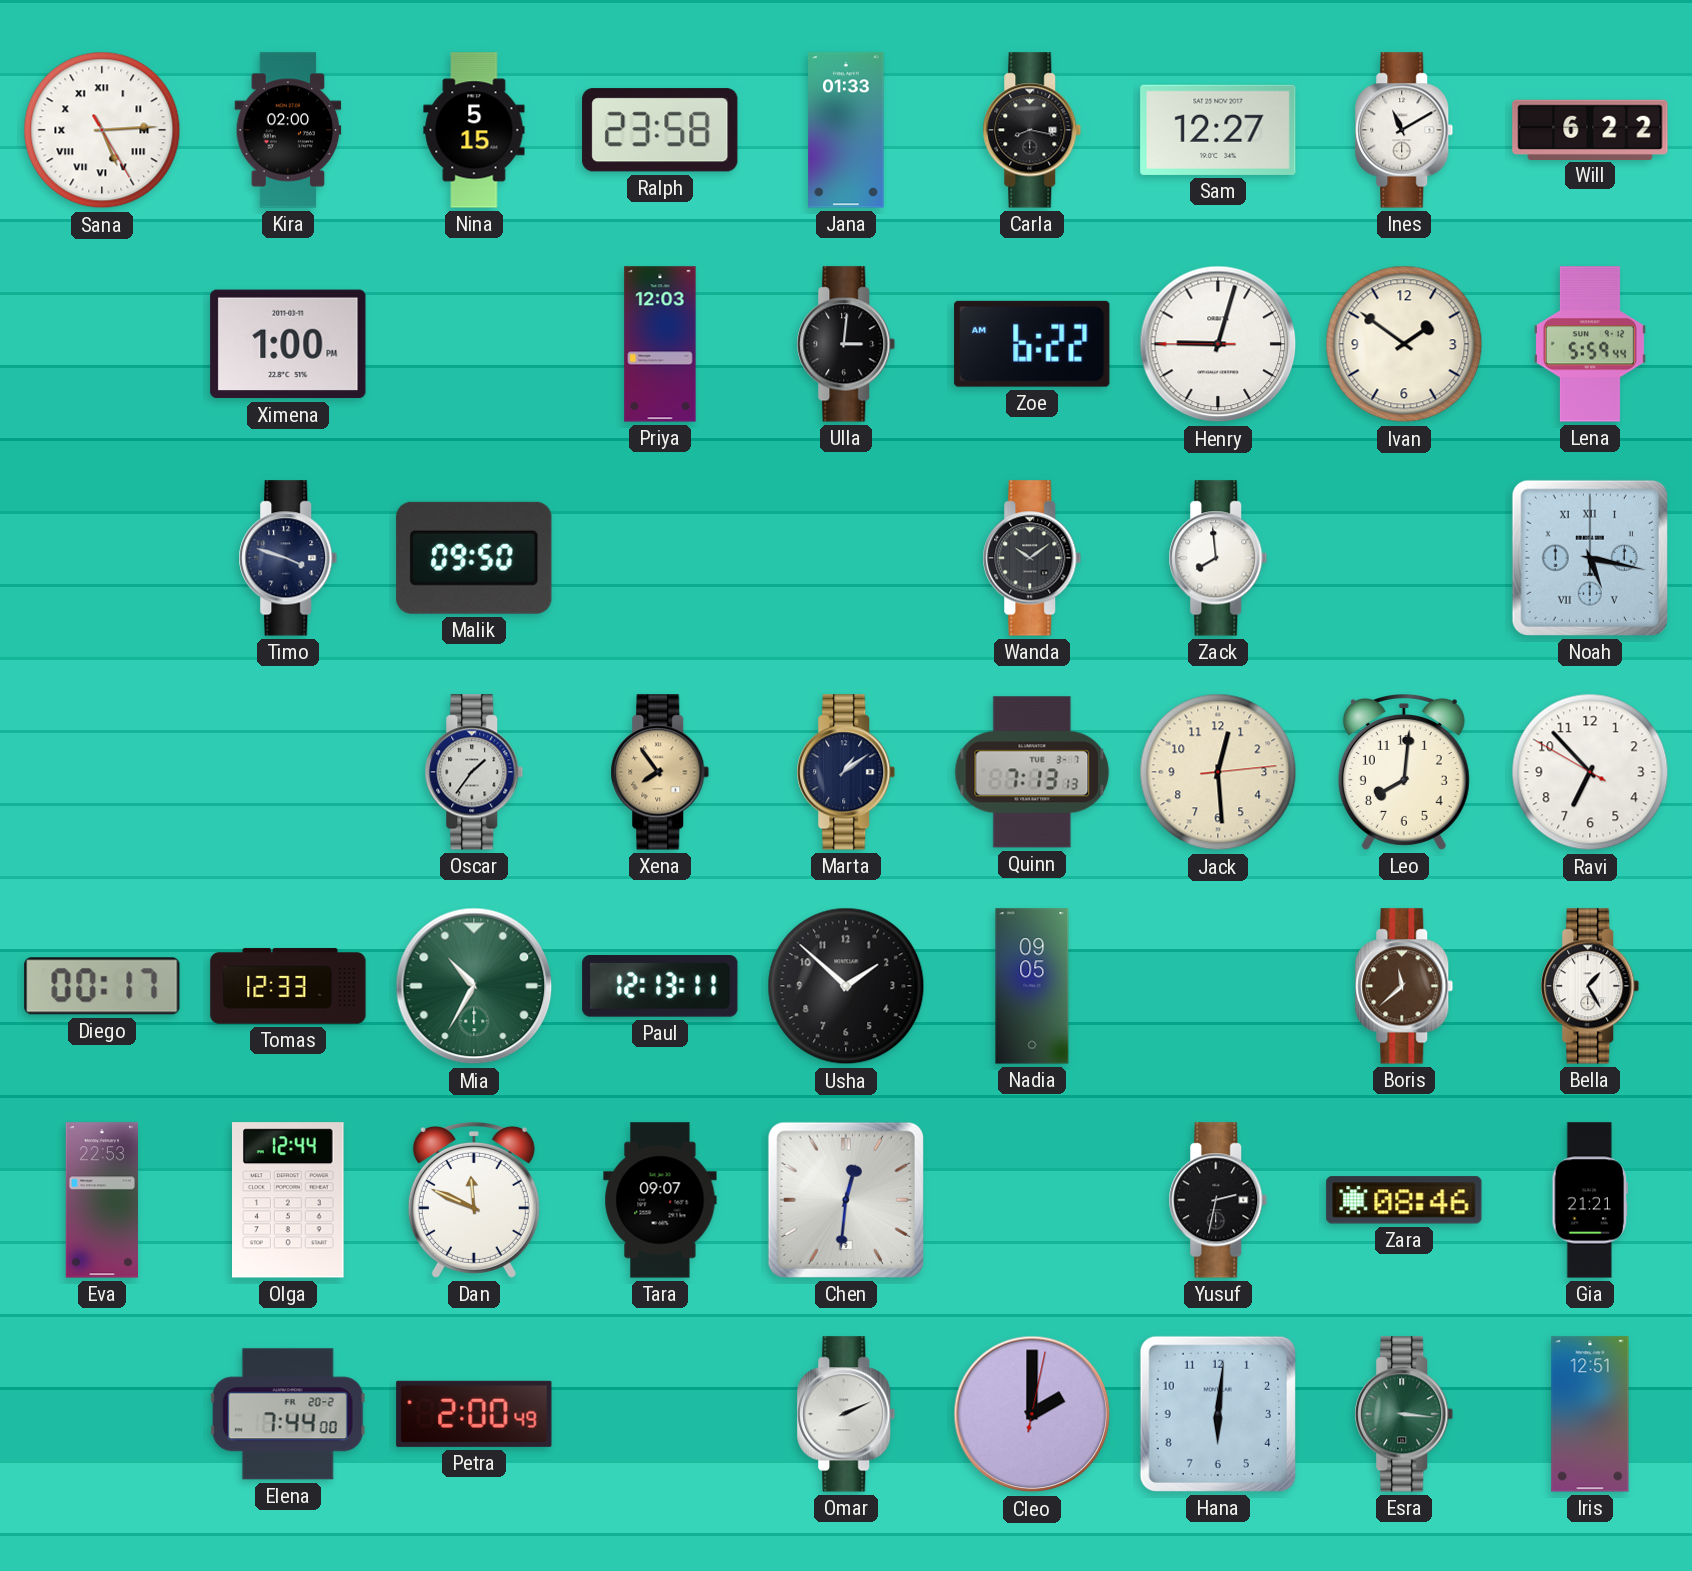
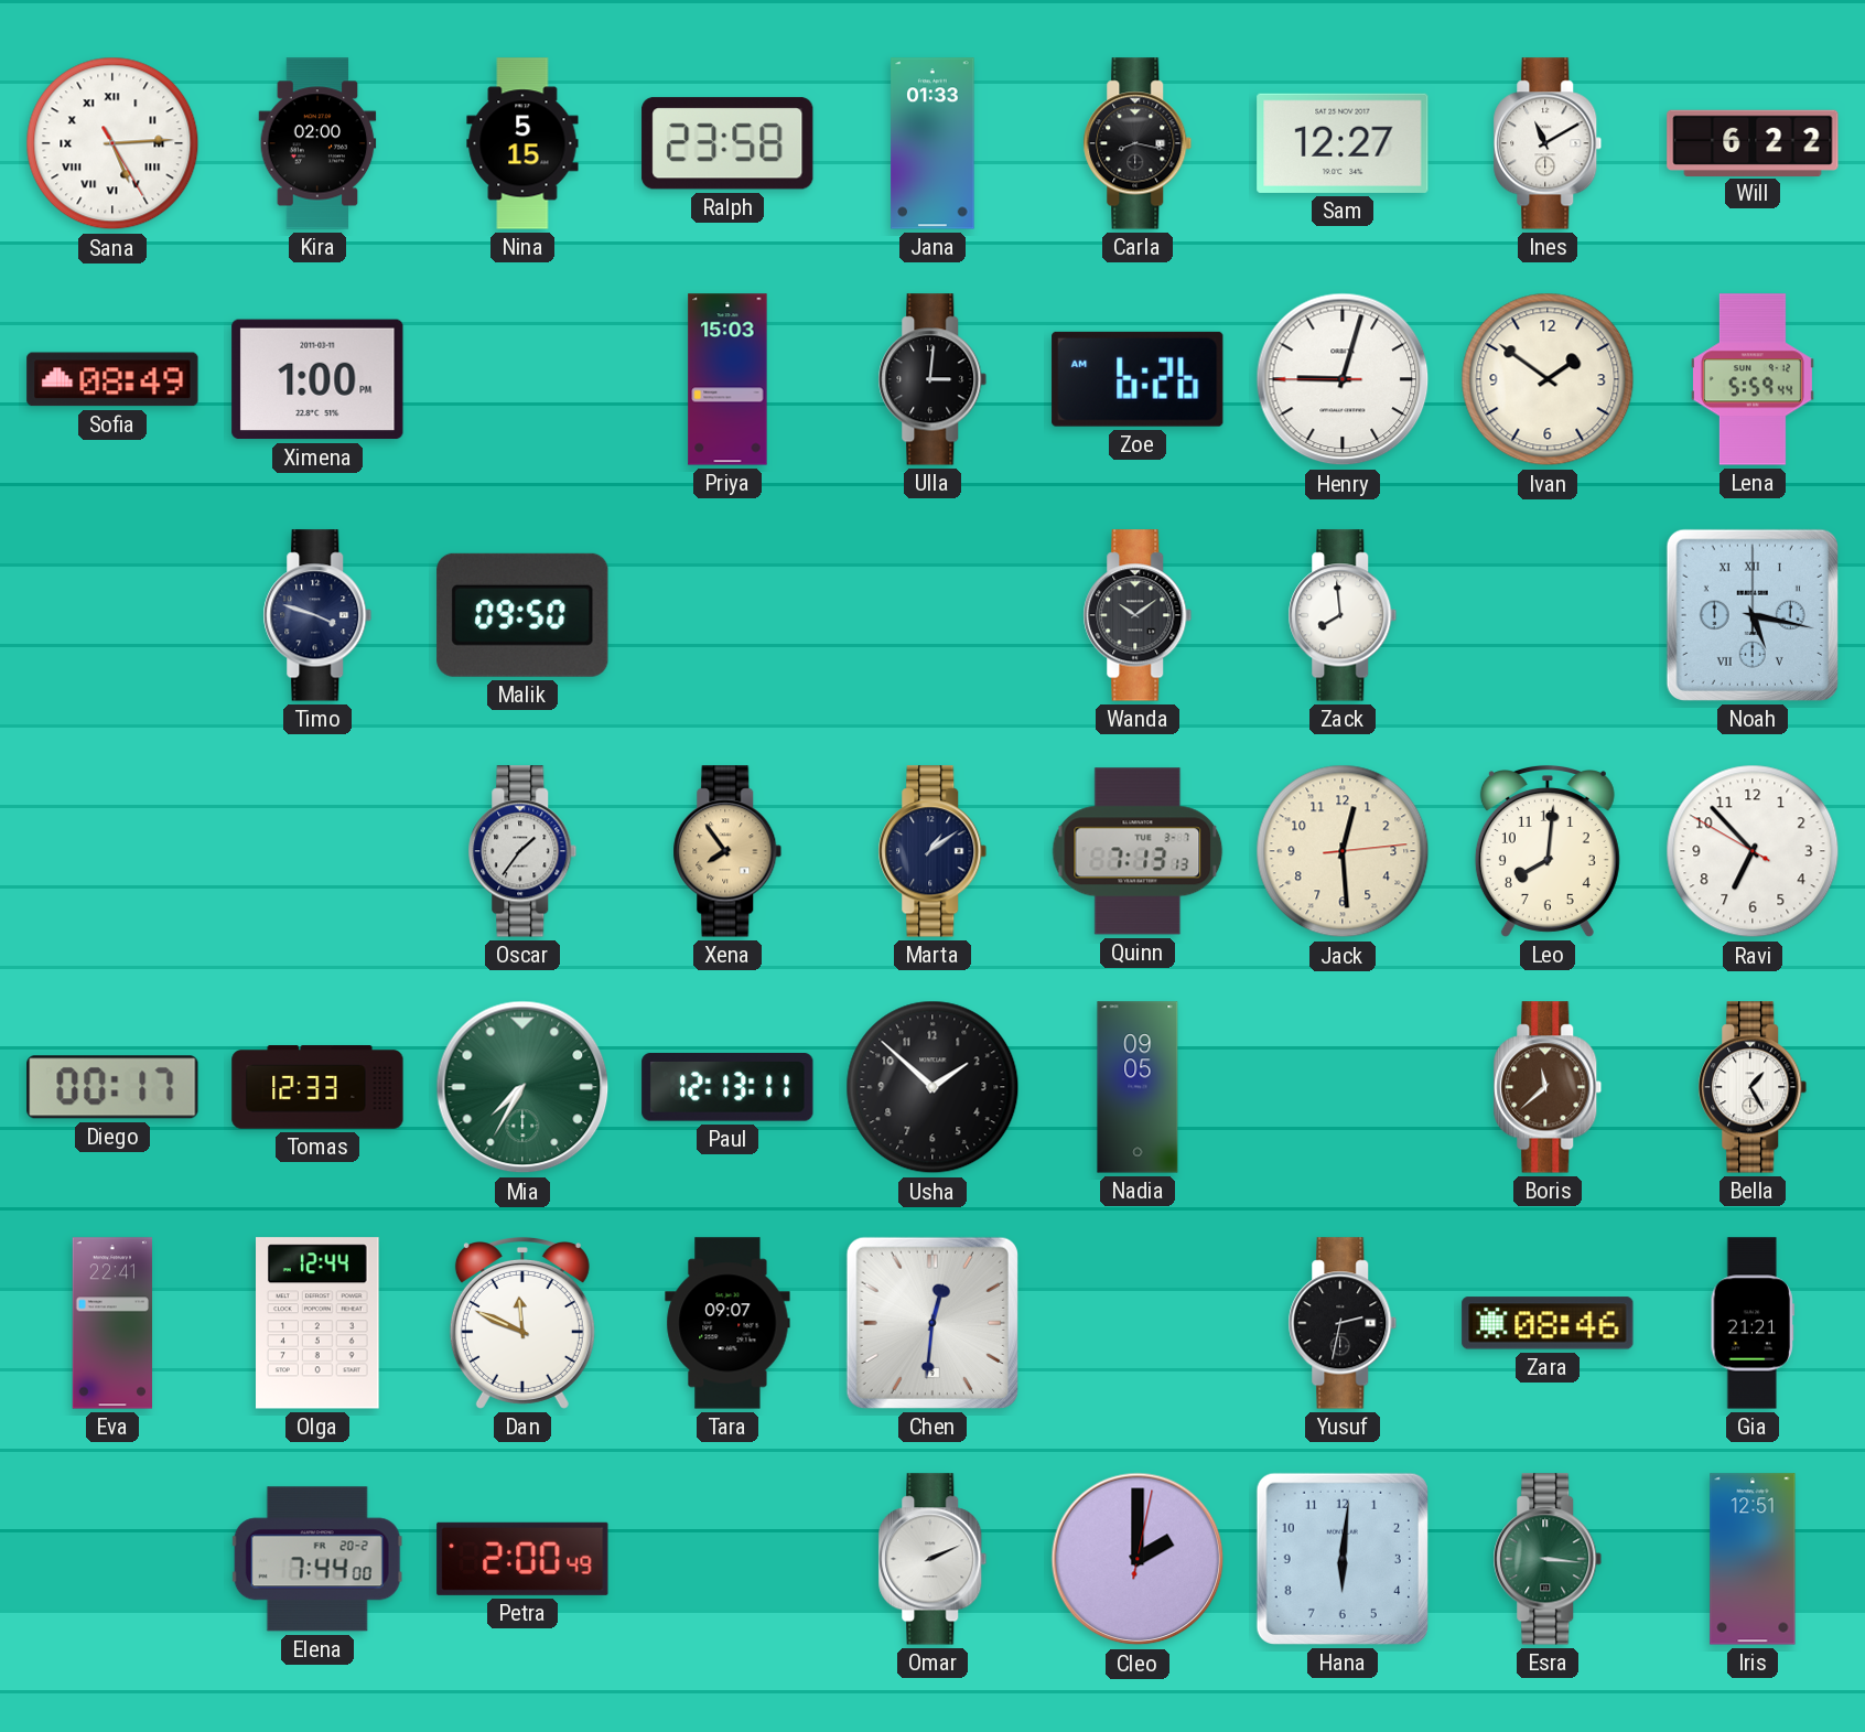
Sofia: none -> 08:49
Priya: 12:03 -> 15:03
Zoe: 6:22 -> 6:26
Mia: 10:35 -> 7:35
Eva: 22:53 -> 22:41
